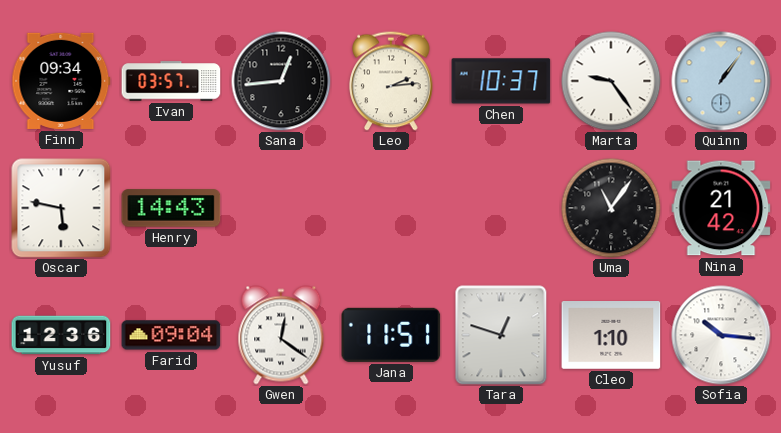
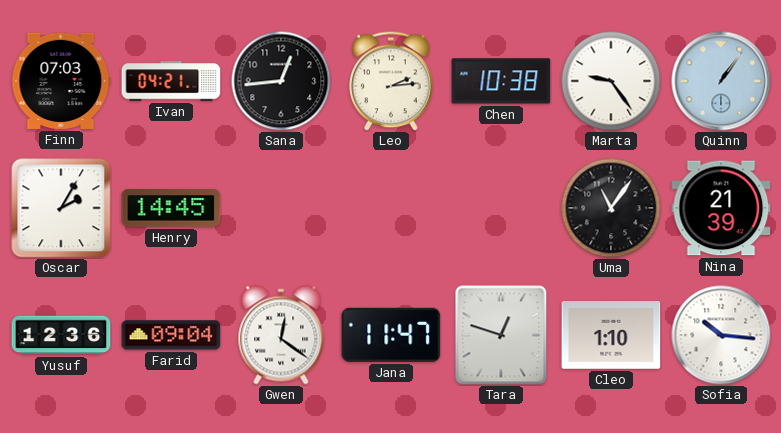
Finn: 09:34 -> 07:03
Ivan: 03:57 -> 04:21
Chen: 10:37 -> 10:38
Oscar: 5:47 -> 2:05
Henry: 14:43 -> 14:45
Nina: 21:42 -> 21:39
Jana: 11:51 -> 11:47
